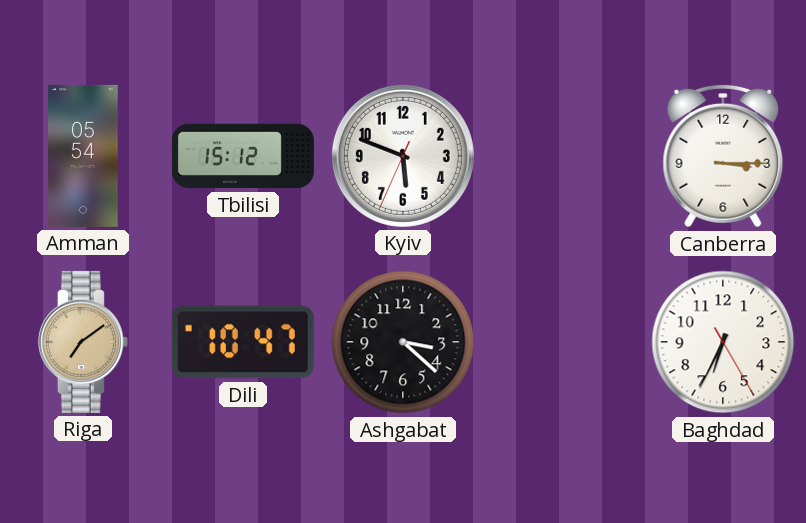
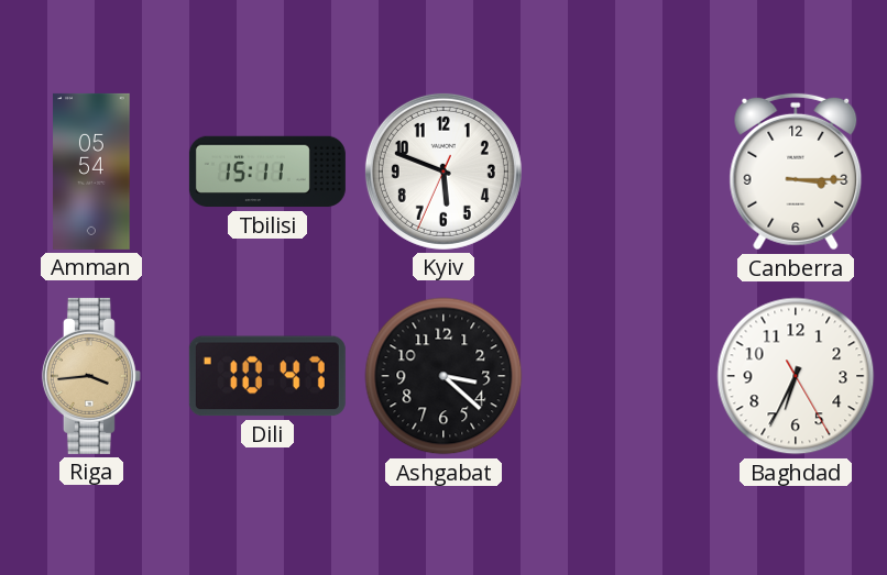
Tbilisi: 15:12 -> 15:11
Riga: 7:09 -> 3:44
